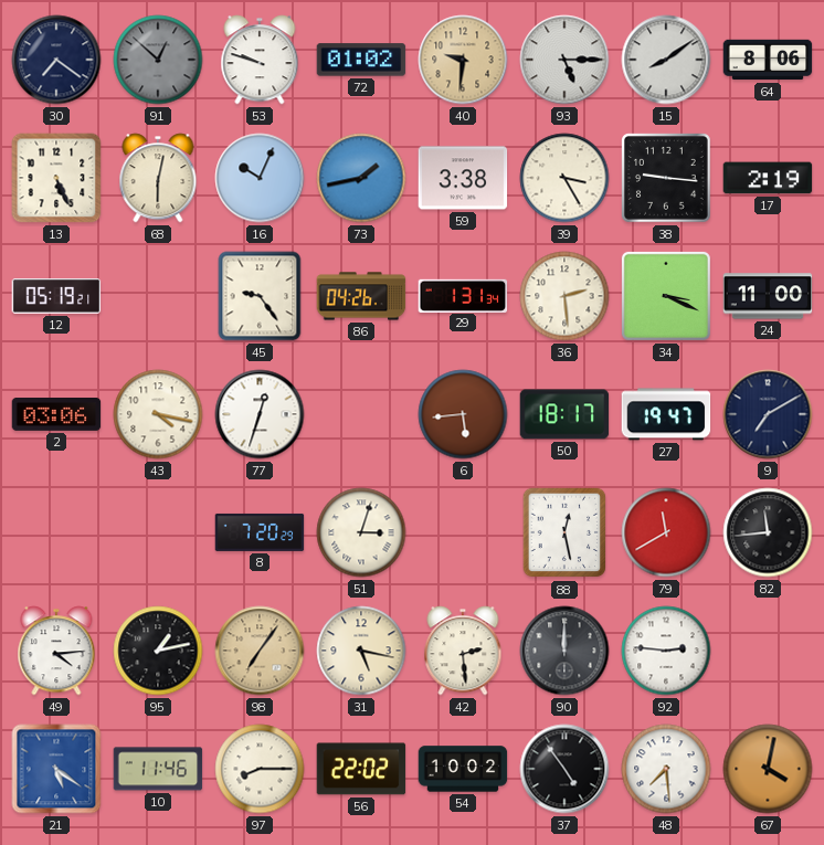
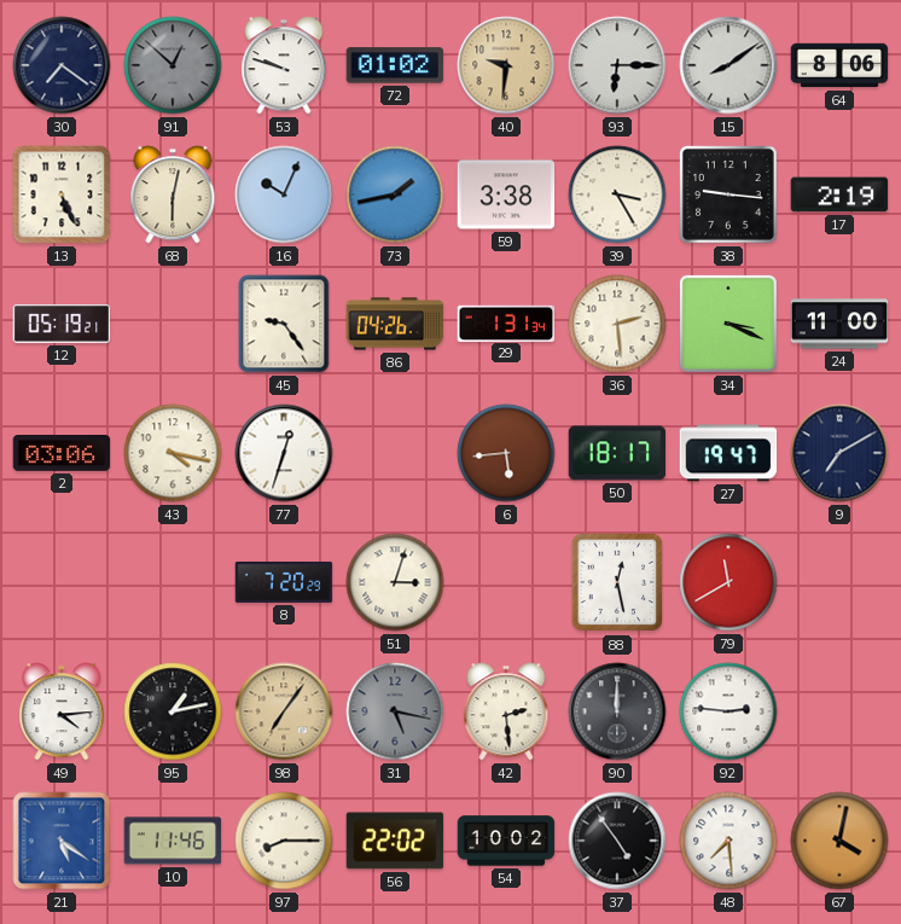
93: 5:15 -> 6:15
82: 11:44 -> none
31 dial: cream -> grey
